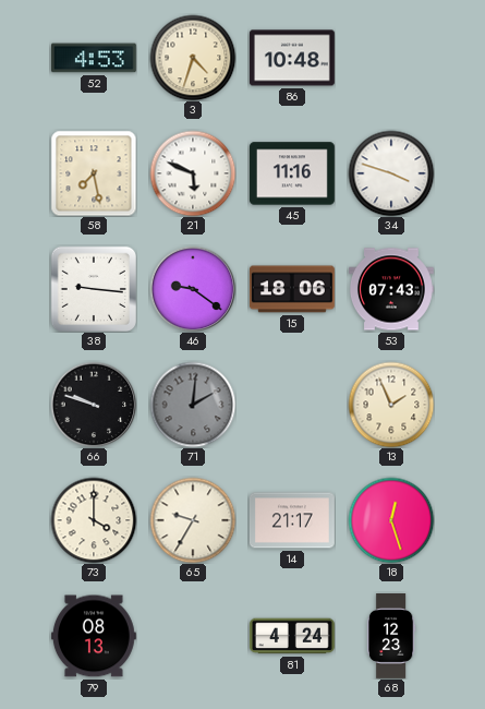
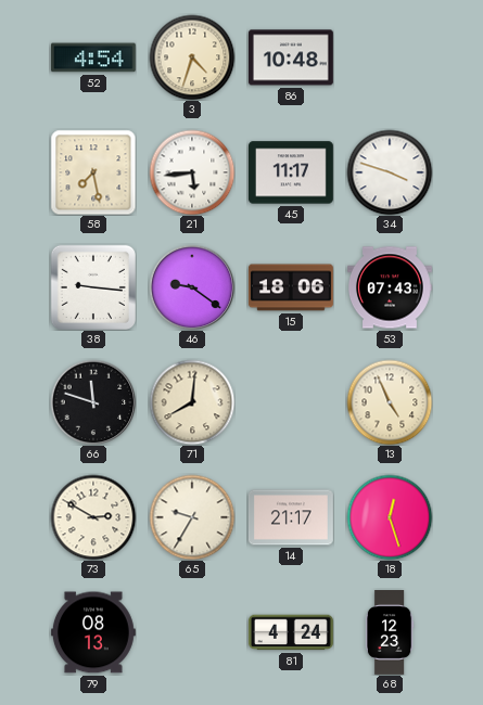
52: 4:53 -> 4:54
21: 5:49 -> 5:44
45: 11:16 -> 11:17
66: 9:48 -> 11:48
71: 2:01 -> 8:01
71 dial: grey -> cream
13: 1:56 -> 4:56
73: 4:00 -> 2:50
